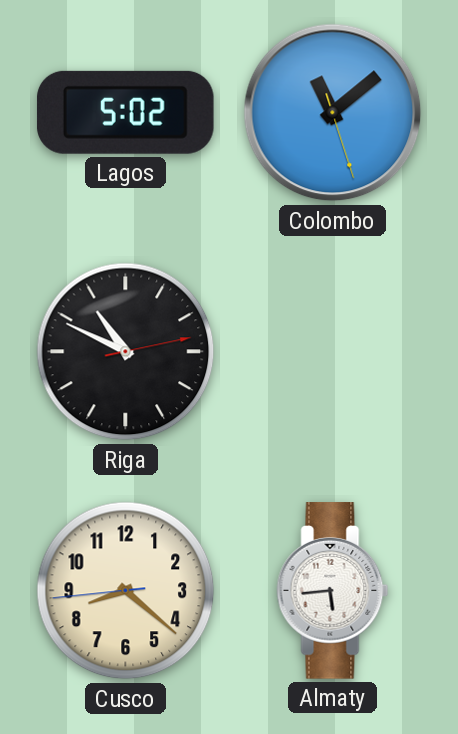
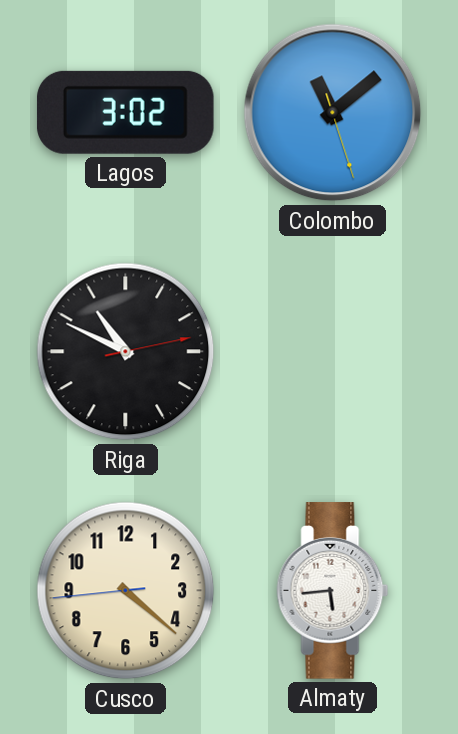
Lagos: 5:02 -> 3:02
Cusco: 8:21 -> 4:21
